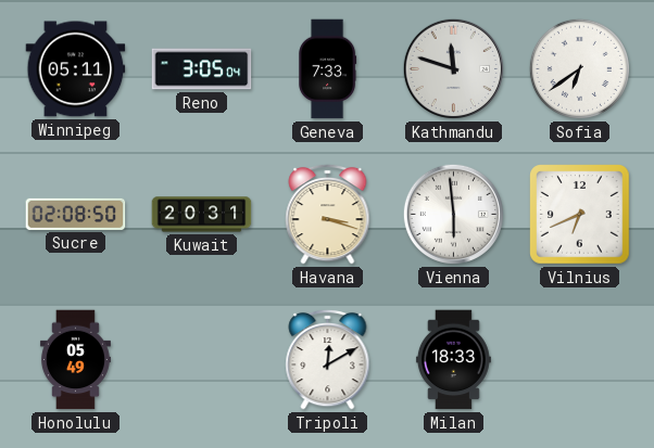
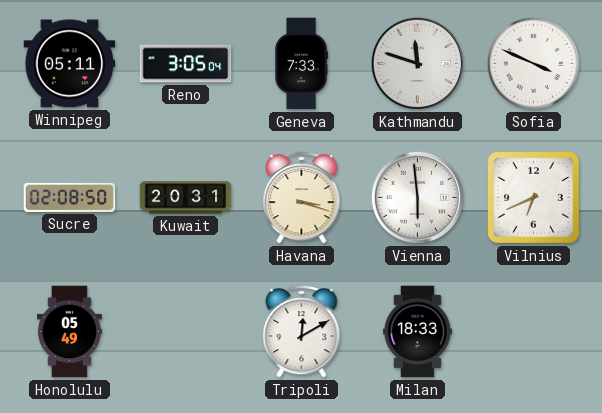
Sofia: 6:39 -> 3:49
